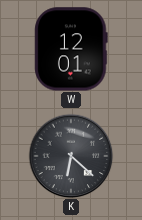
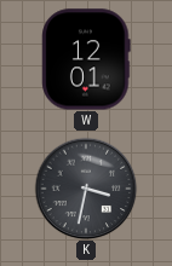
K: 6:22 -> 3:32
